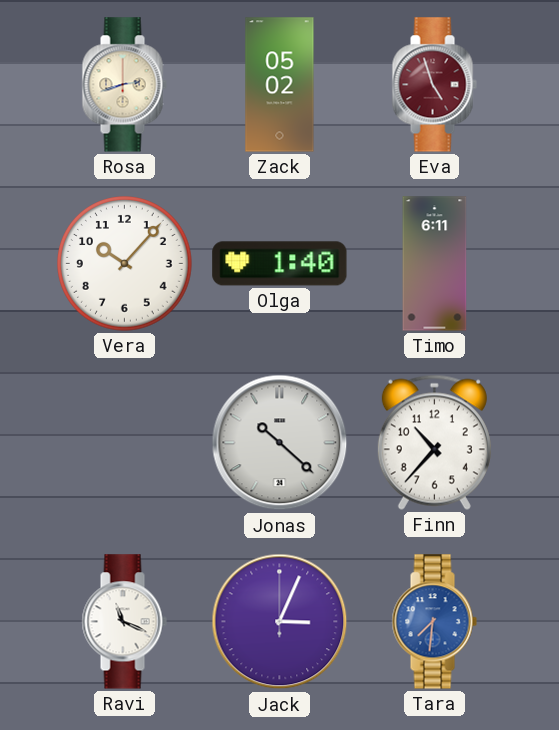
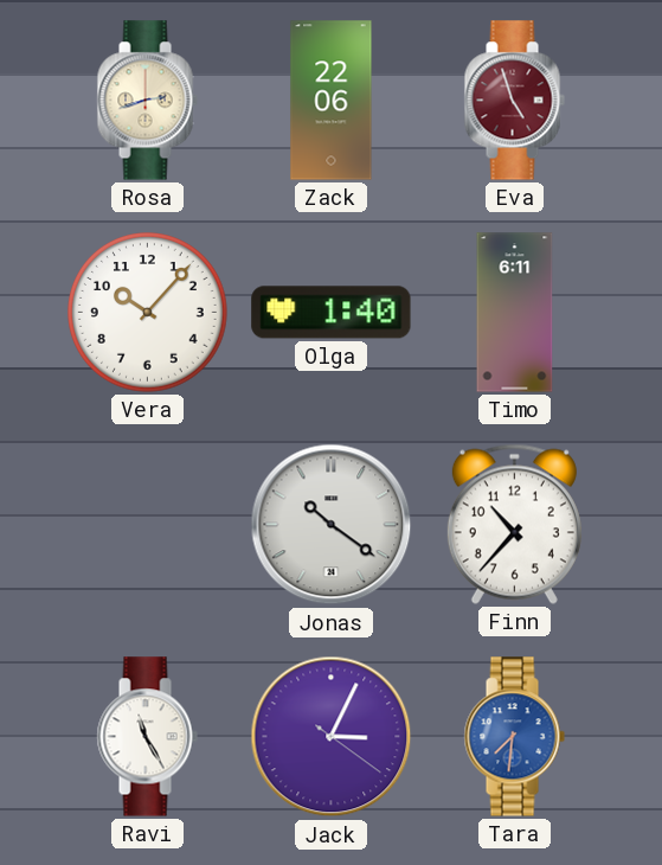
Zack: 05:02 -> 22:06
Jonas: 10:22 -> 10:21
Ravi: 11:19 -> 11:25
Jack: 3:04:00 -> 3:04:21
